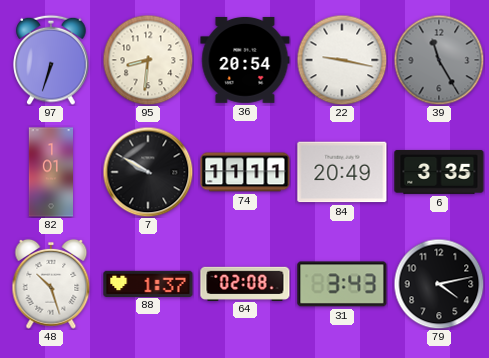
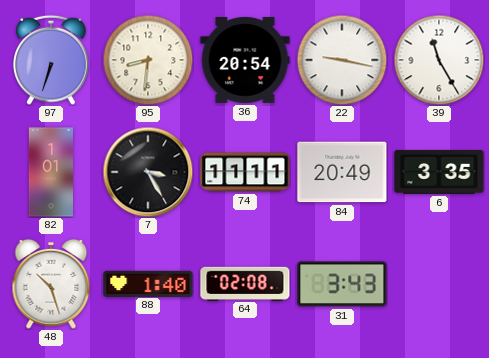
39 dial: grey -> white
7: 9:50 -> 3:25
88: 1:37 -> 1:40
79: 4:13 -> none
